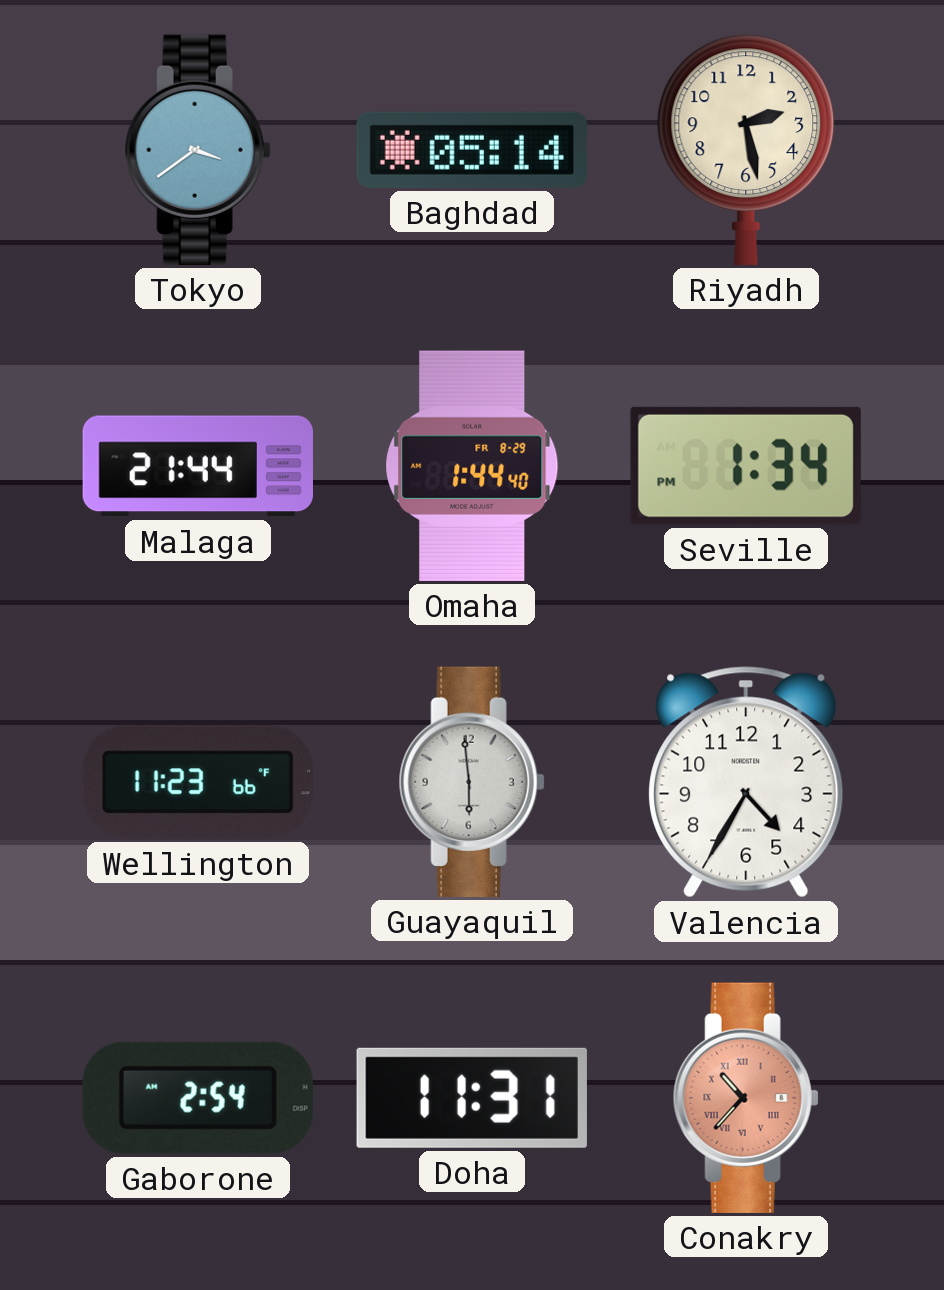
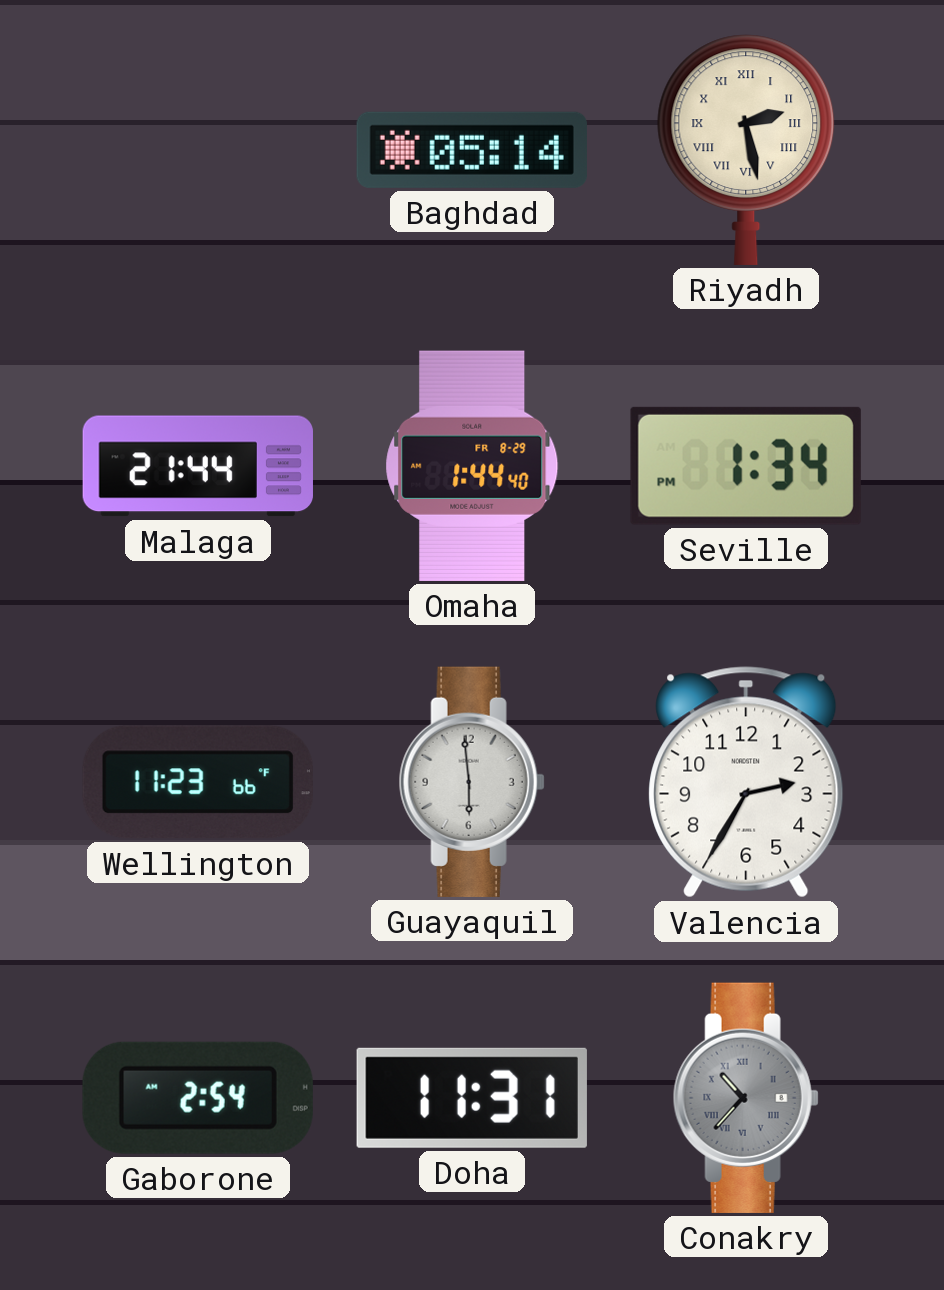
Tokyo: 3:39 -> none
Riyadh numerals: Arabic -> Roman
Valencia: 4:35 -> 2:35
Conakry dial: salmon -> grey
